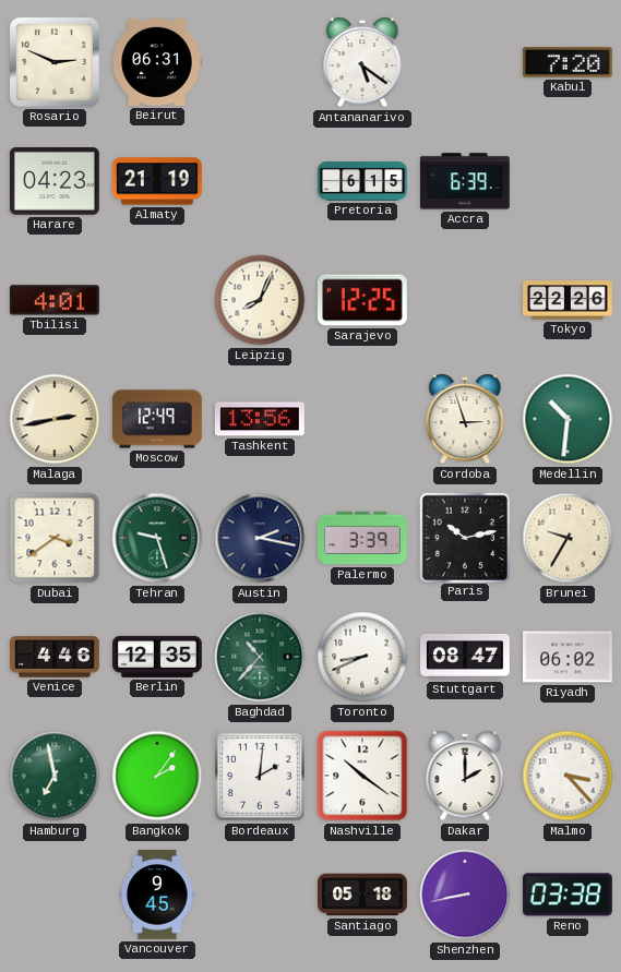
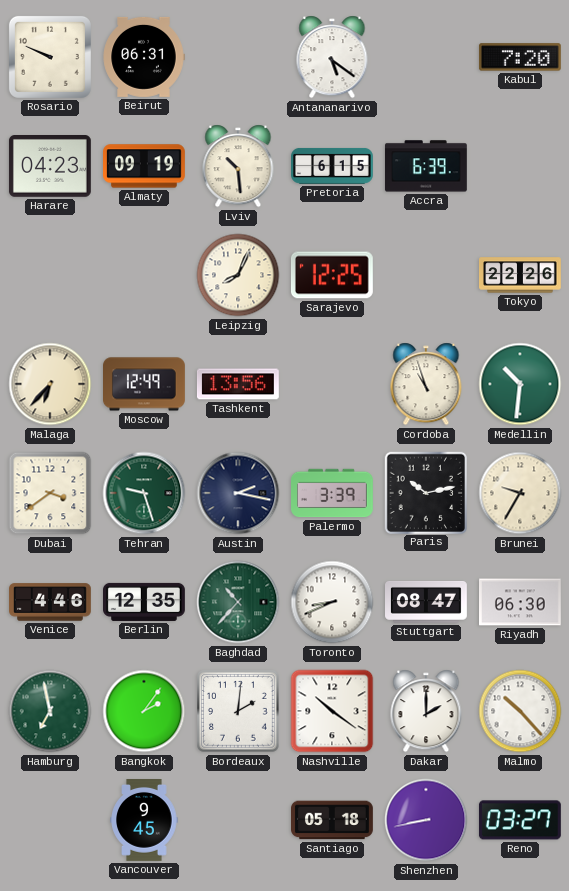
Rosario: 2:49 -> 9:49
Almaty: 21:19 -> 09:19
Lviv: none -> 10:29
Tbilisi: 4:01 -> none
Malaga: 2:43 -> 6:37
Cordoba: 2:57 -> 10:57
Riyadh: 06:02 -> 06:30
Malmo: 3:23 -> 10:23
Reno: 03:38 -> 03:27
